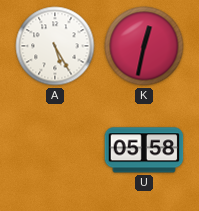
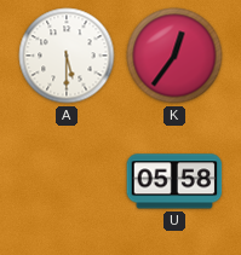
A: 5:25 -> 5:30
K: 12:32 -> 12:36
